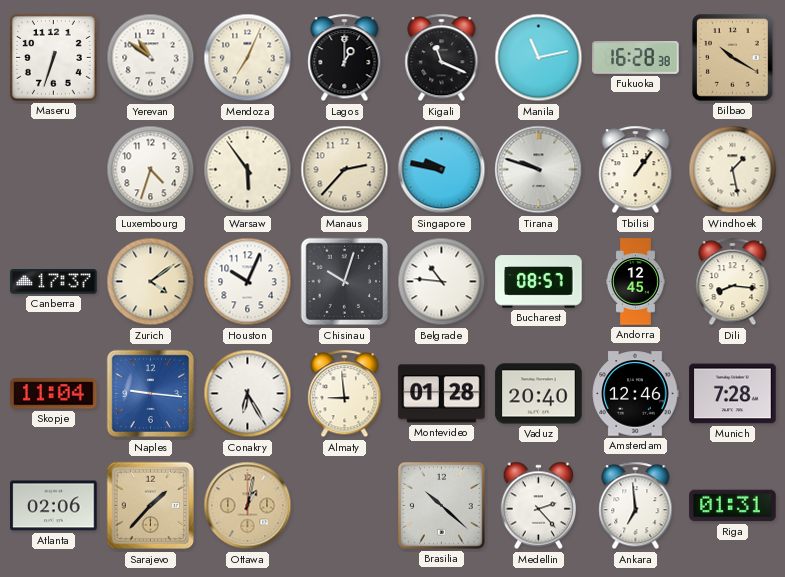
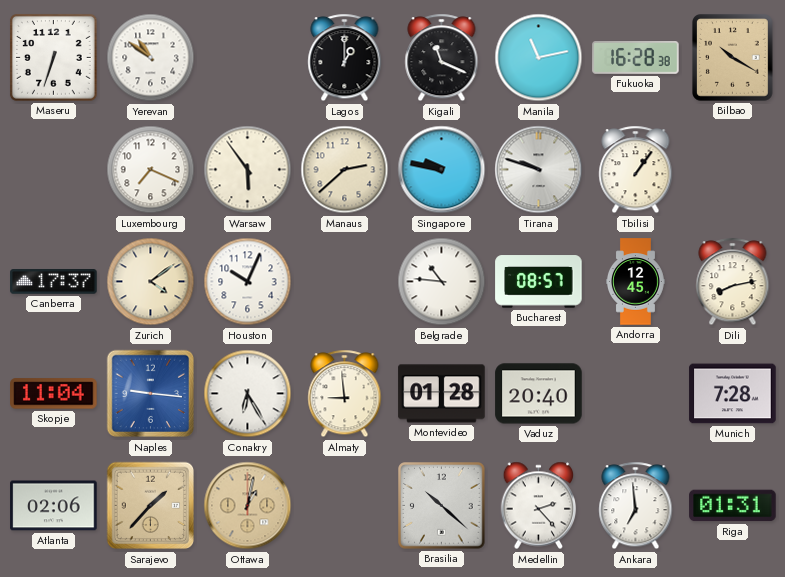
Mendoza: 7:04 -> none
Luxembourg: 4:33 -> 7:19
Manaus: 2:37 -> 2:38
Windhoek: 1:28 -> none
Chisinau: 10:03 -> none
Dili: 8:16 -> 8:13
Amsterdam: 12:46 -> none
